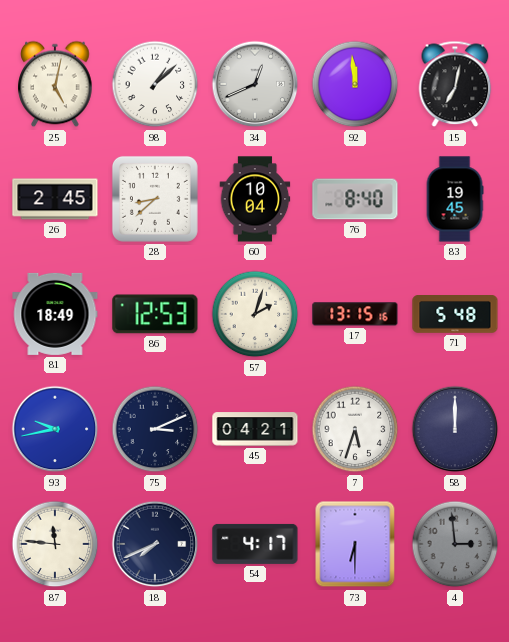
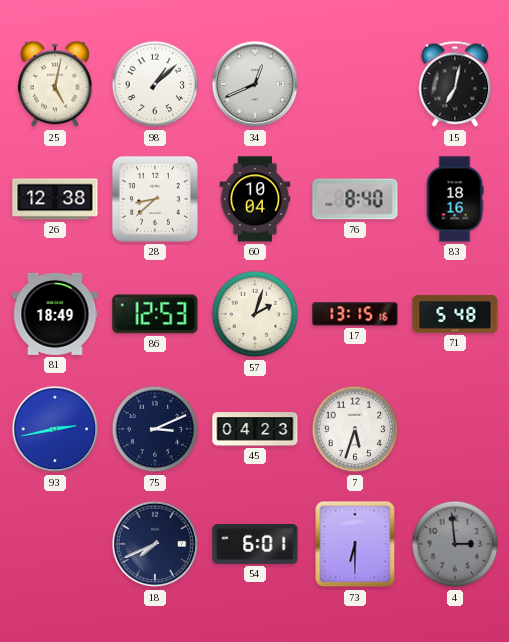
92: 11:59 -> none
26: 2:45 -> 12:38
83: 19:45 -> 18:16
93: 9:43 -> 2:43
45: 04:21 -> 04:23
58: 12:00 -> none
87: 11:46 -> none
54: 4:17 -> 6:01
